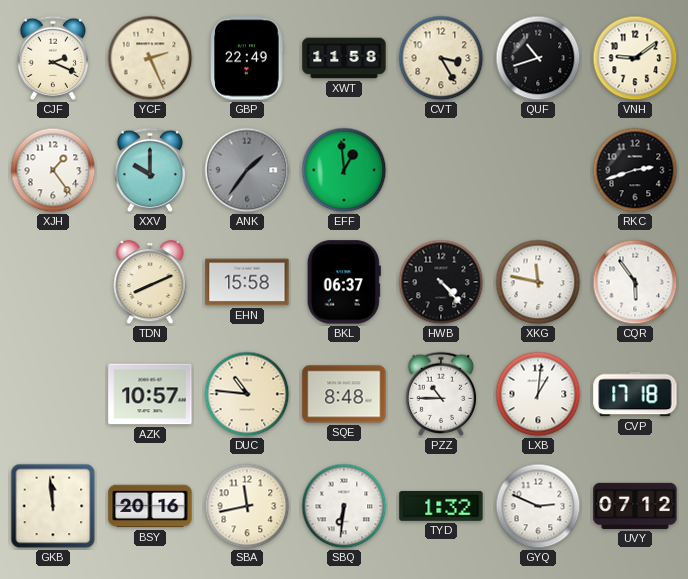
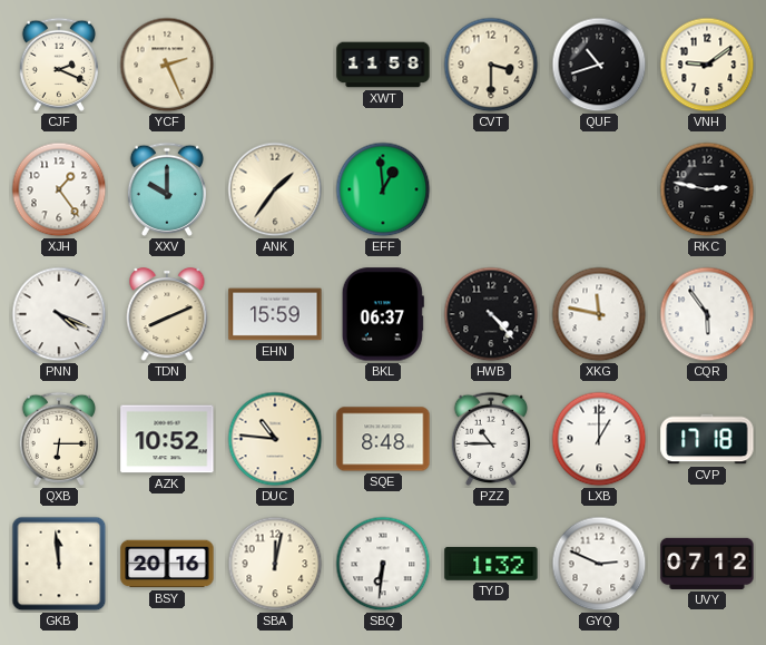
GBP: 22:49 -> none
CVT: 3:25 -> 3:30
ANK dial: grey -> cream
RKC: 2:42 -> 2:47
PNN: none -> 4:19
EHN: 15:58 -> 15:59
QXB: none -> 6:15
AZK: 10:57 -> 10:52
LXB: 1:01 -> 1:00
SBA: 11:43 -> 12:02
